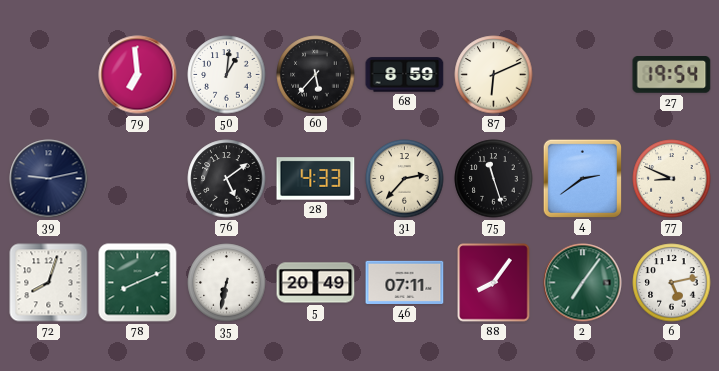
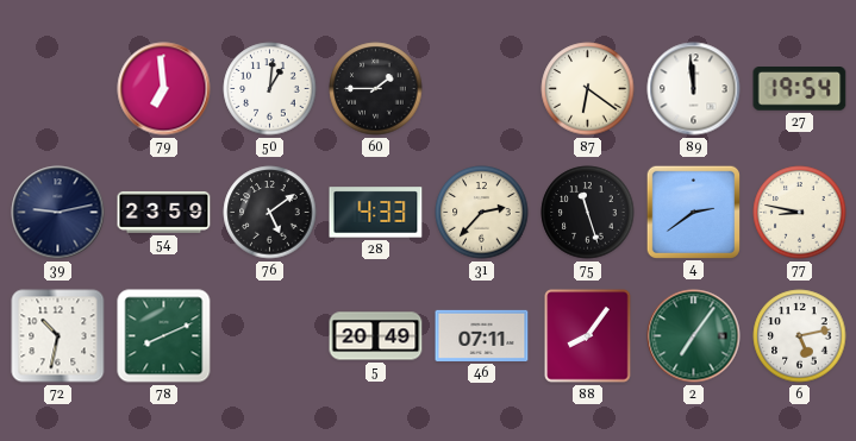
60: 5:37 -> 1:45
68: 8:59 -> none
87: 6:11 -> 6:21
89: none -> 11:59
54: none -> 23:59
77: 8:49 -> 8:47
72: 8:03 -> 10:32
35: 6:32 -> none
